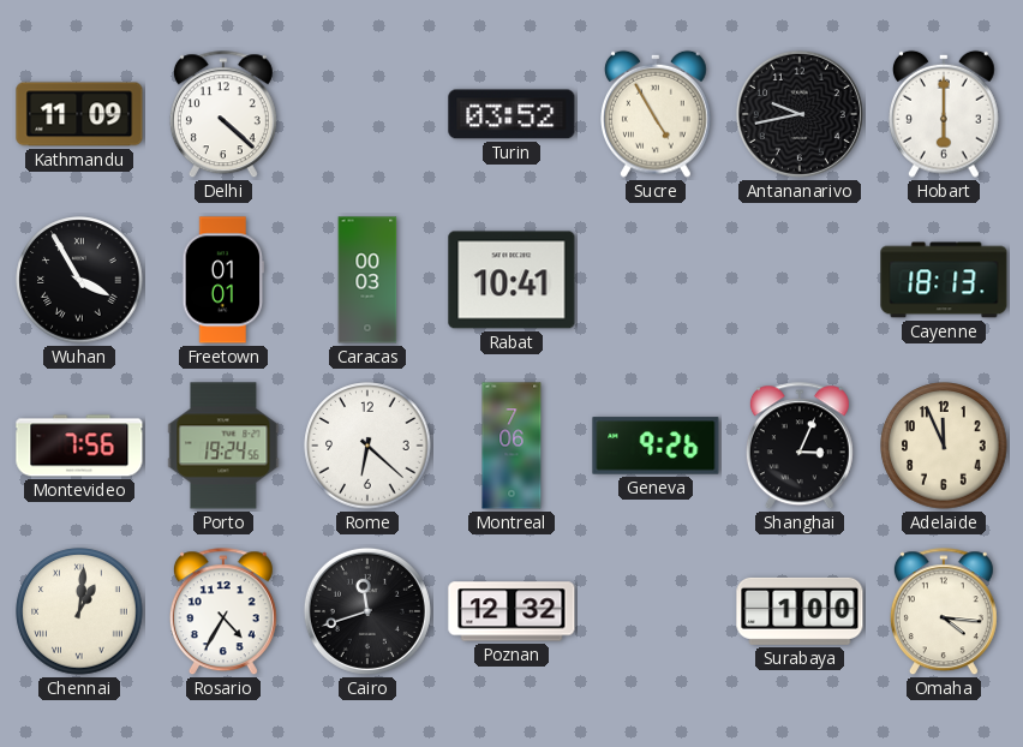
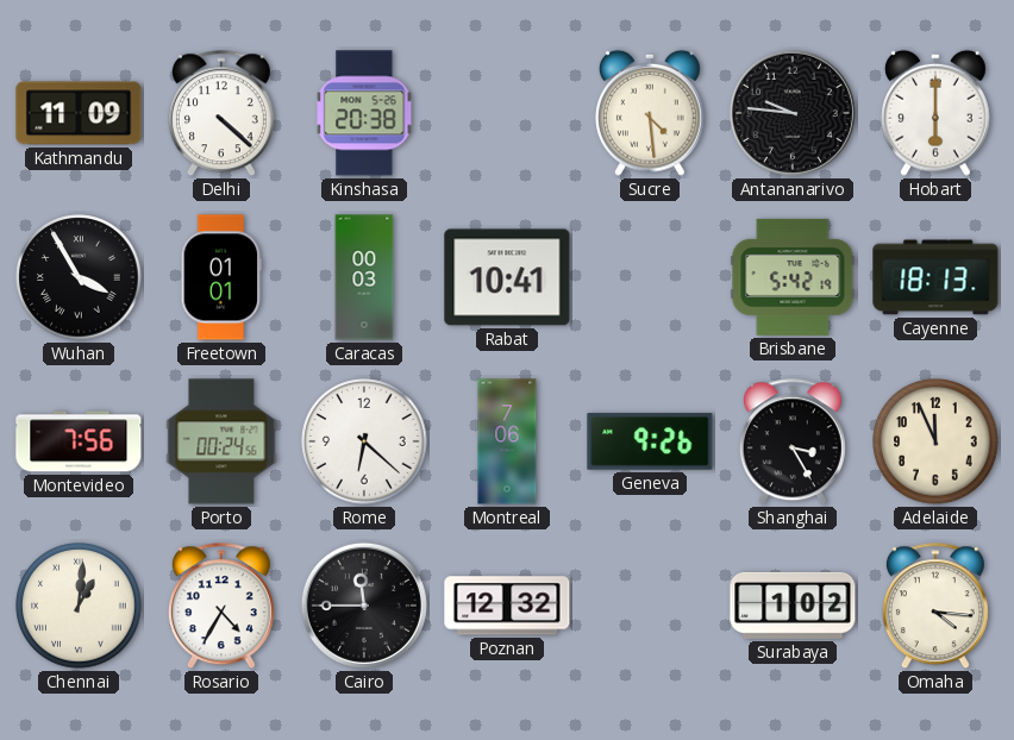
Kinshasa: none -> 20:38
Turin: 03:52 -> none
Sucre: 4:55 -> 4:29
Antananarivo: 9:43 -> 9:46
Brisbane: none -> 5:42
Porto: 19:24 -> 00:24
Shanghai: 3:04 -> 3:25
Cairo: 11:42 -> 11:45
Surabaya: 1:00 -> 1:02
